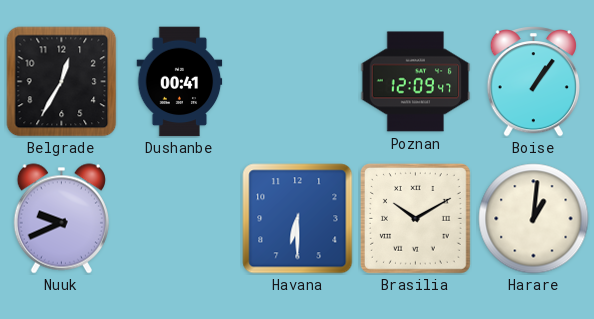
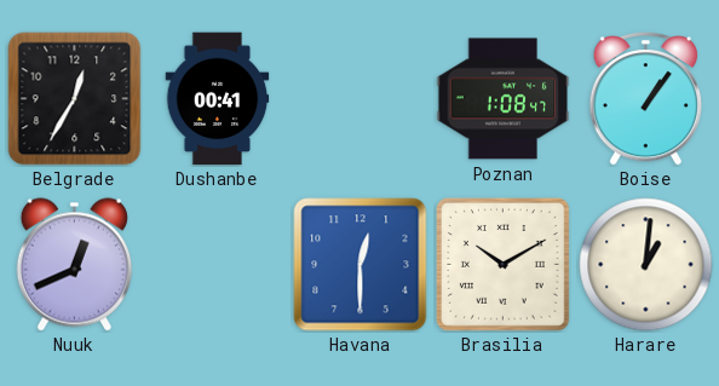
Poznan: 12:09 -> 1:08
Nuuk: 9:41 -> 12:41
Havana: 6:30 -> 12:30
